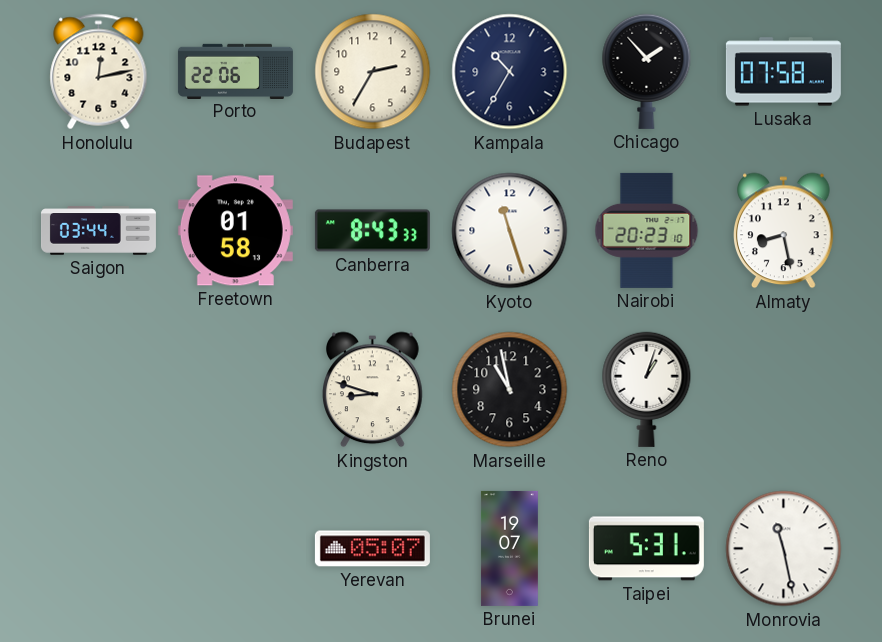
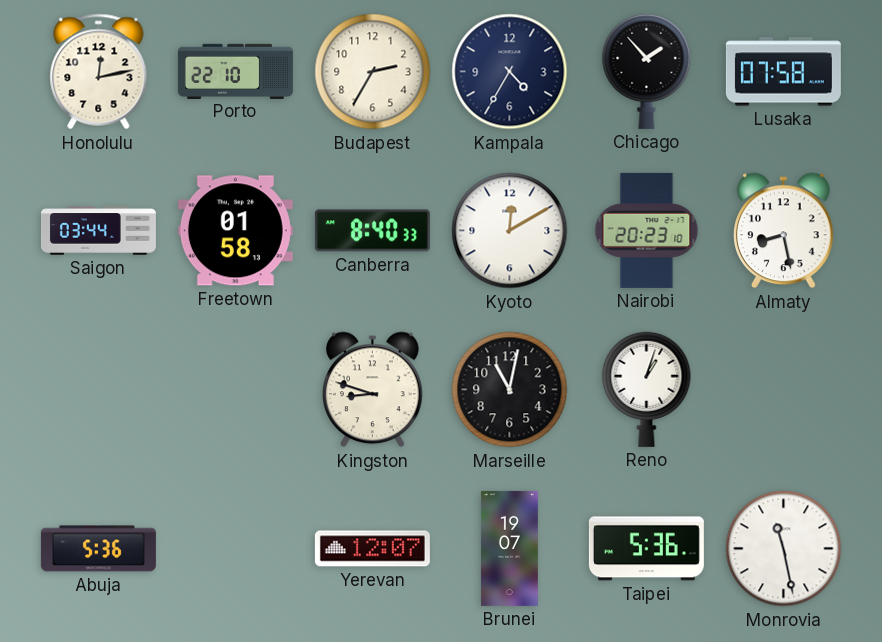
Porto: 22:06 -> 22:10
Kampala: 10:35 -> 4:35
Canberra: 8:43 -> 8:40
Kyoto: 11:27 -> 12:10
Marseille: 10:58 -> 11:02
Abuja: none -> 5:36
Yerevan: 05:07 -> 12:07
Taipei: 5:31 -> 5:36
